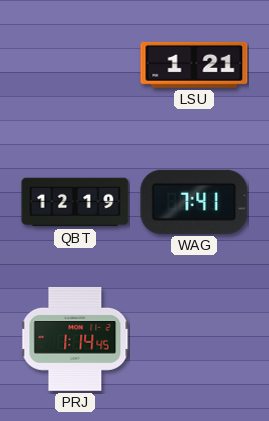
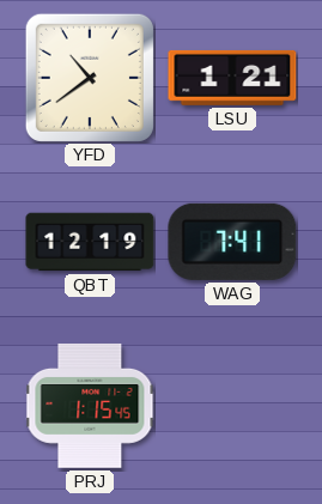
YFD: none -> 10:39
PRJ: 1:14 -> 1:15
